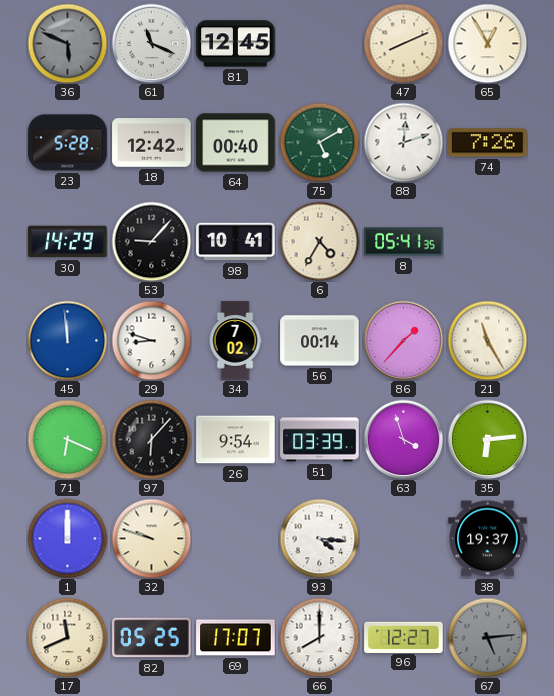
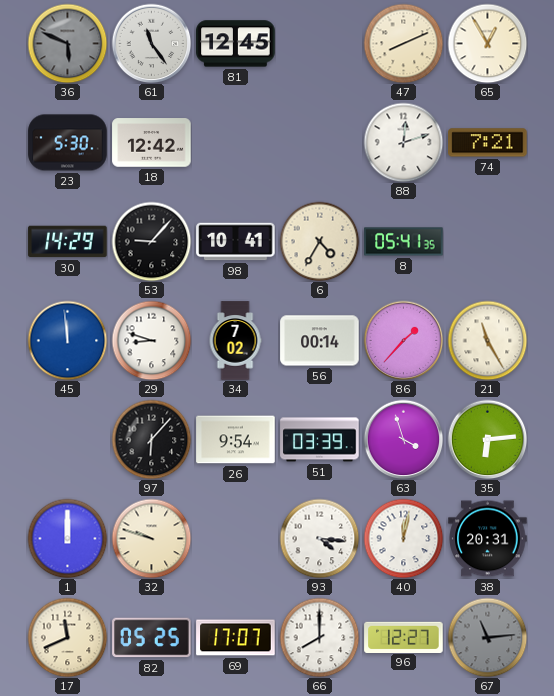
61: 11:19 -> 11:24
23: 5:28 -> 5:30
64: 00:40 -> none
75: 5:10 -> none
74: 7:26 -> 7:21
71: 6:19 -> none
40: none -> 12:02
38: 19:37 -> 20:31
67: 5:14 -> 11:14
